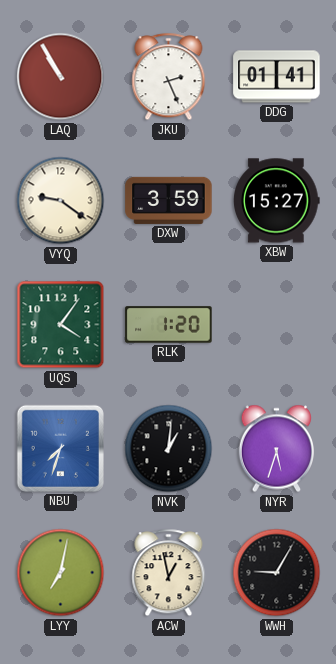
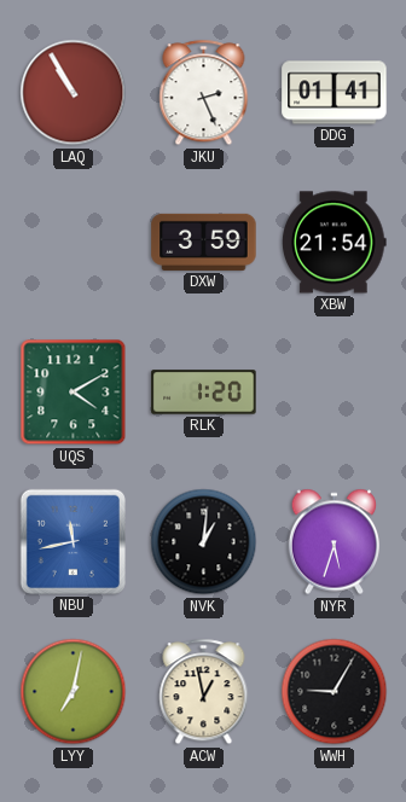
VYQ: 9:21 -> none
XBW: 15:27 -> 21:54
UQS: 4:06 -> 4:10
NBU: 7:33 -> 11:43
